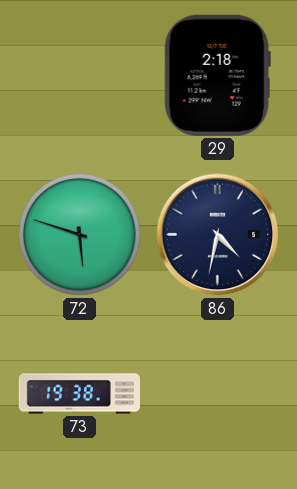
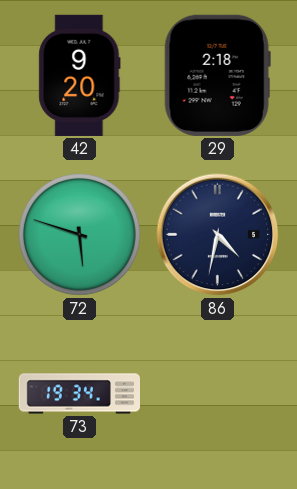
42: none -> 9:20
73: 19:38 -> 19:34
